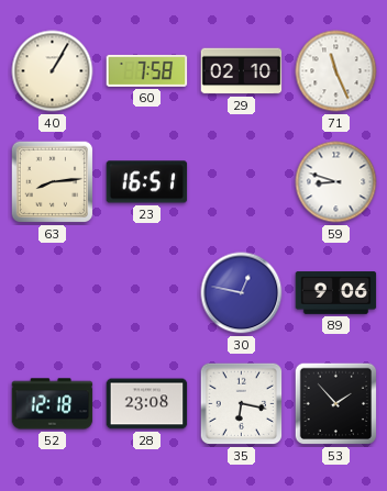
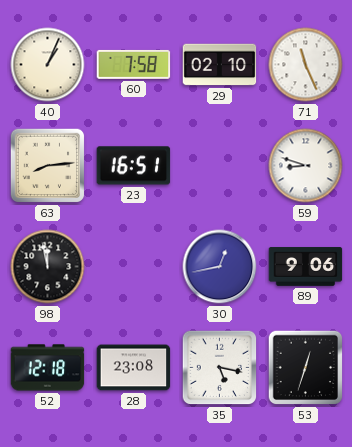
40: 1:05 -> 1:04
98: none -> 11:58
30: 12:47 -> 12:43
35: 6:17 -> 5:17
53: 1:53 -> 12:33
